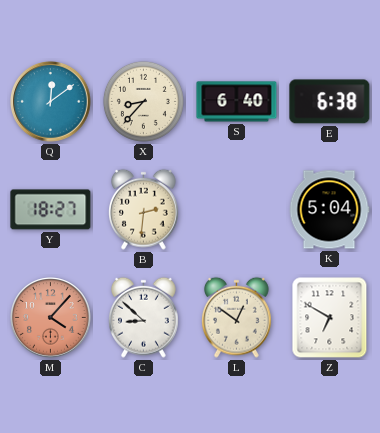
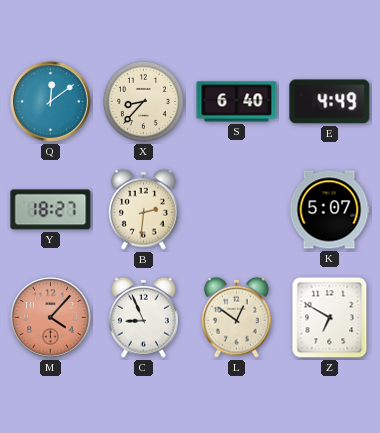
E: 6:38 -> 4:49
K: 5:04 -> 5:07
C: 8:52 -> 8:56
